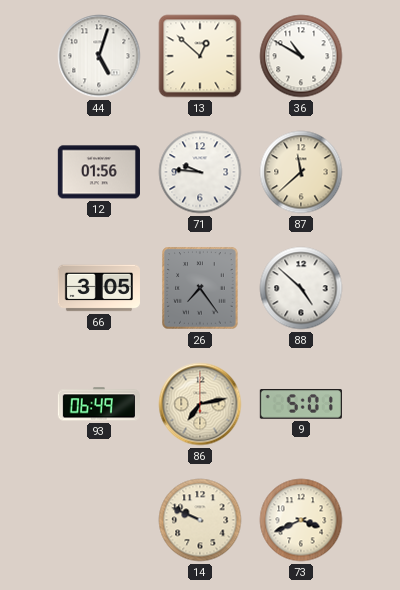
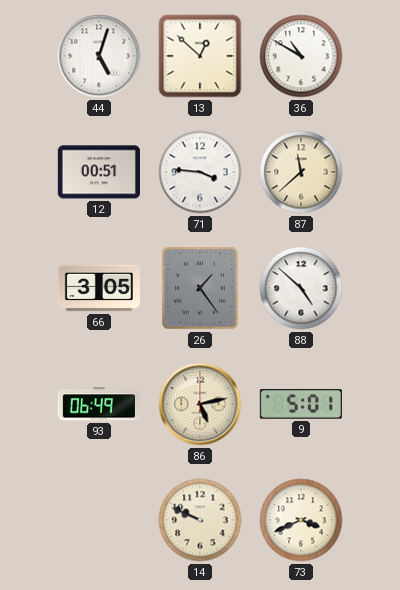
12: 01:56 -> 00:51
71: 9:46 -> 3:46
26: 7:24 -> 1:24
86: 7:13 -> 5:13
